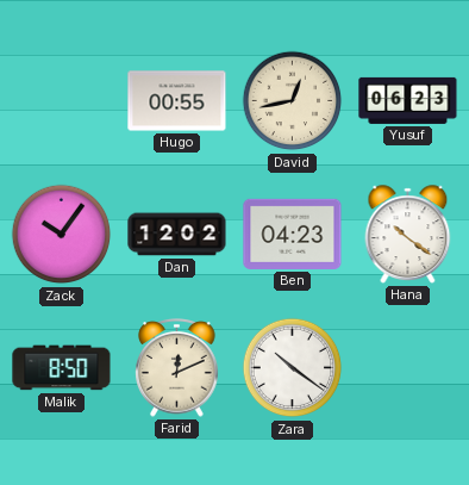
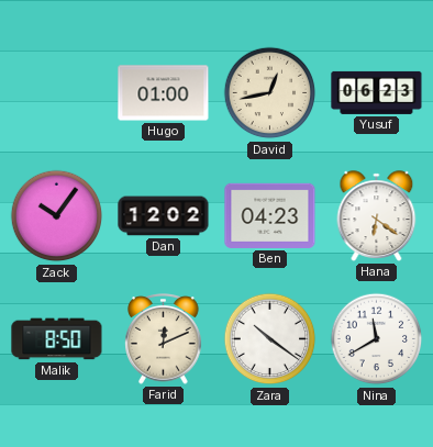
Hugo: 00:55 -> 01:00
Hana: 10:21 -> 6:21
Nina: none -> 11:40
